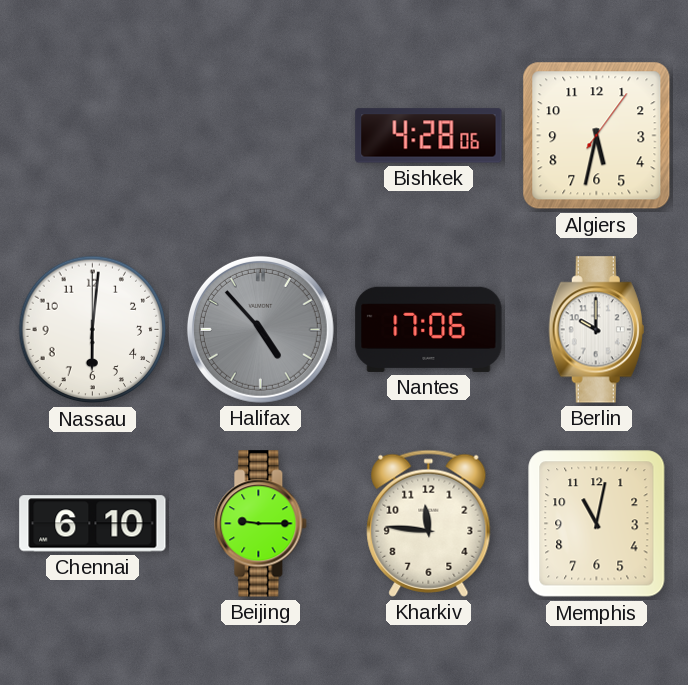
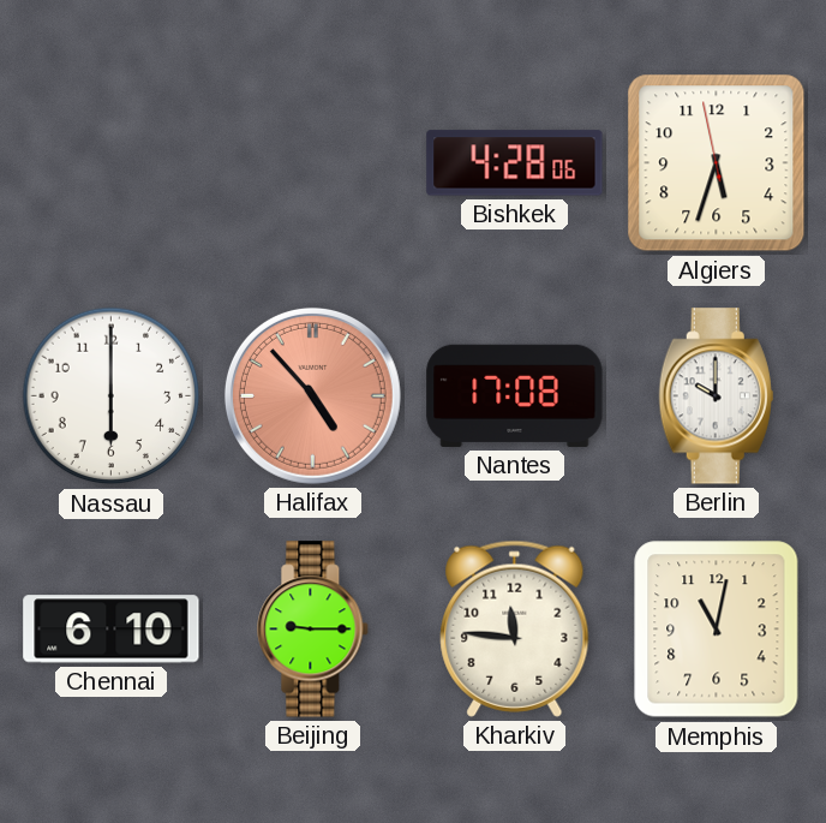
Algiers: 5:32:06 -> 5:32:58
Nassau: 6:01 -> 6:00
Halifax dial: grey -> salmon
Nantes: 17:06 -> 17:08
